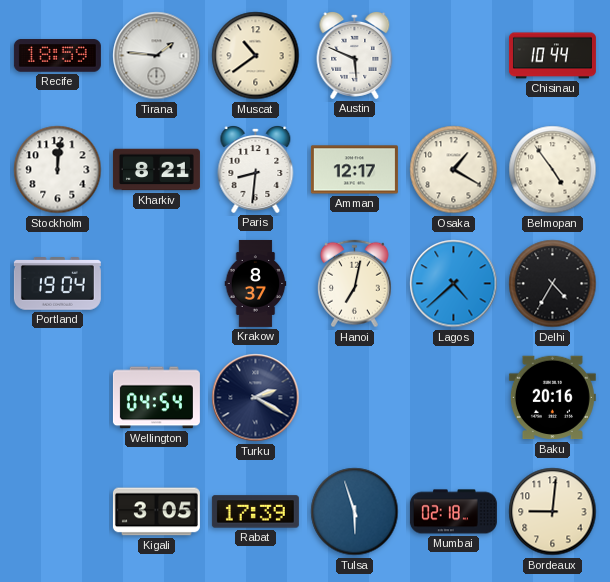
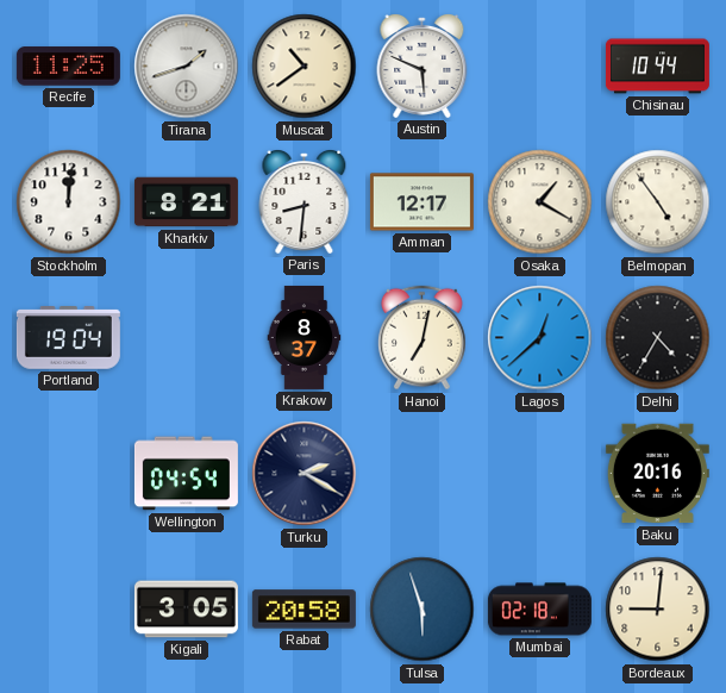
Recife: 18:59 -> 11:25
Tirana: 1:46 -> 1:42
Lagos: 4:38 -> 12:38
Rabat: 17:39 -> 20:58
